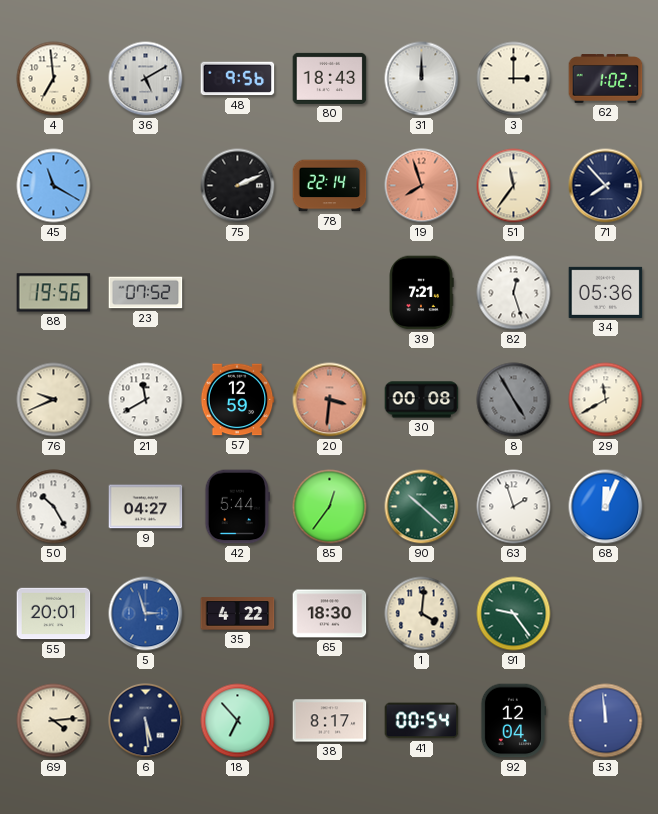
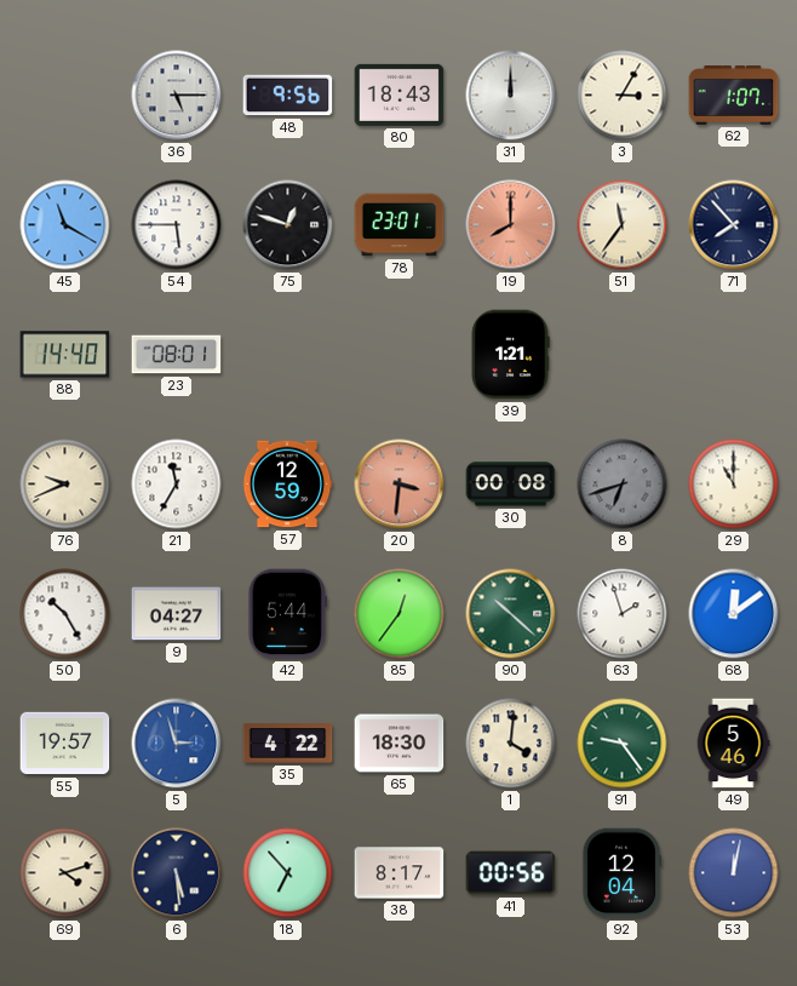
4: 6:59 -> none
36: 5:10 -> 5:15
3: 3:00 -> 3:05
62: 1:02 -> 1:07
54: none -> 5:45
75: 2:11 -> 12:48
78: 22:14 -> 23:01
19: 7:57 -> 8:00
88: 19:56 -> 14:40
23: 07:52 -> 08:01
39: 7:21 -> 1:21
82: 12:27 -> none
34: 05:36 -> none
21: 11:40 -> 11:35
8: 4:55 -> 6:42
29: 11:40 -> 11:00
68: 12:04 -> 12:09
55: 20:01 -> 19:57
49: none -> 5:46
69: 4:14 -> 4:12
41: 00:54 -> 00:56
53: 11:59 -> 12:02
